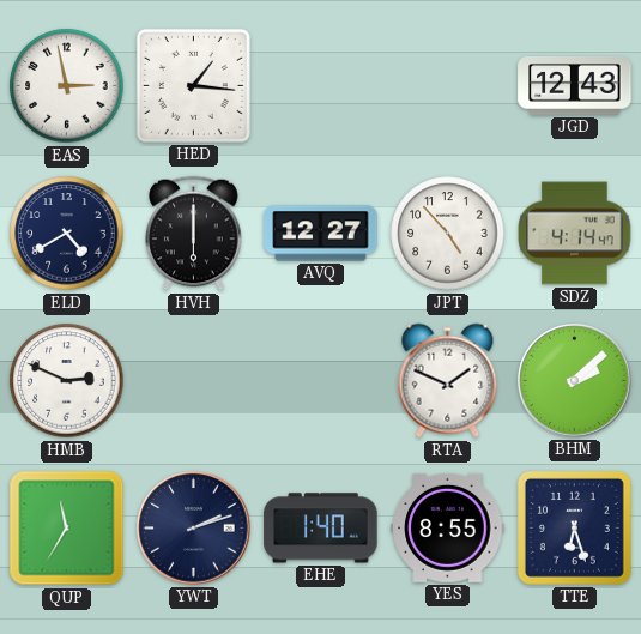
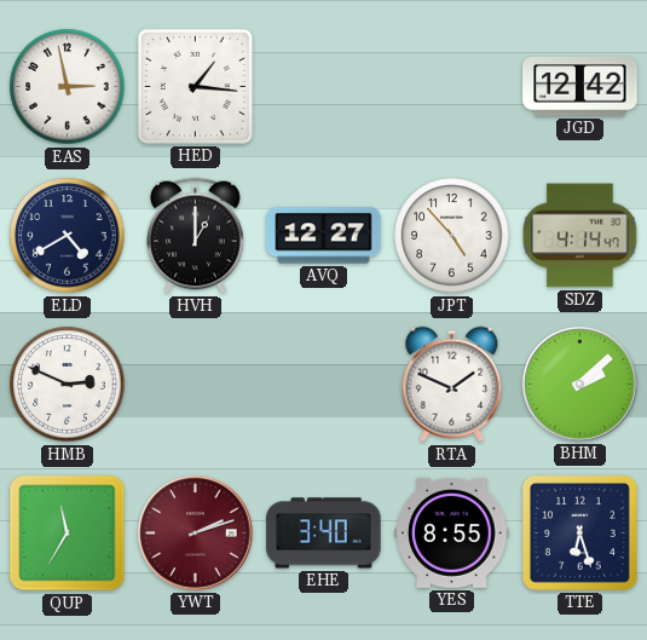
JGD: 12:43 -> 12:42
HVH: 6:00 -> 1:00
YWT dial: navy -> burgundy
EHE: 1:40 -> 3:40
